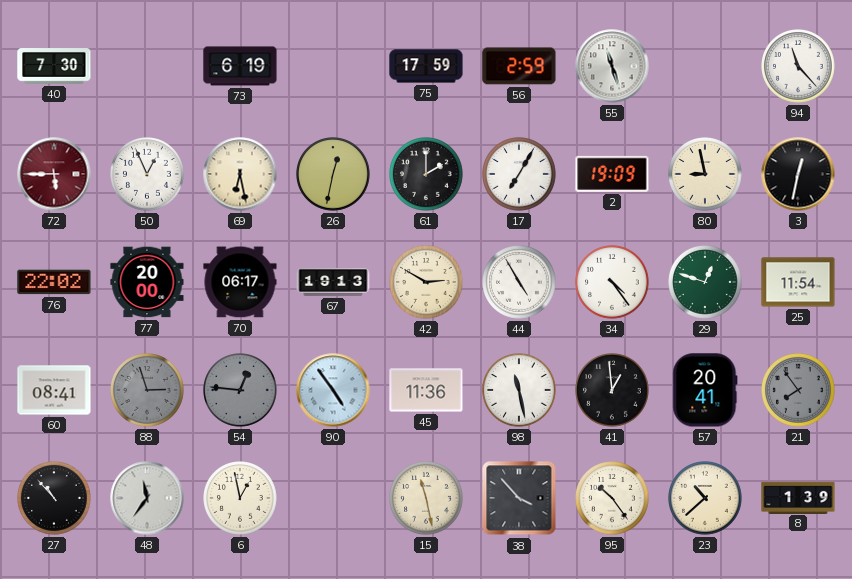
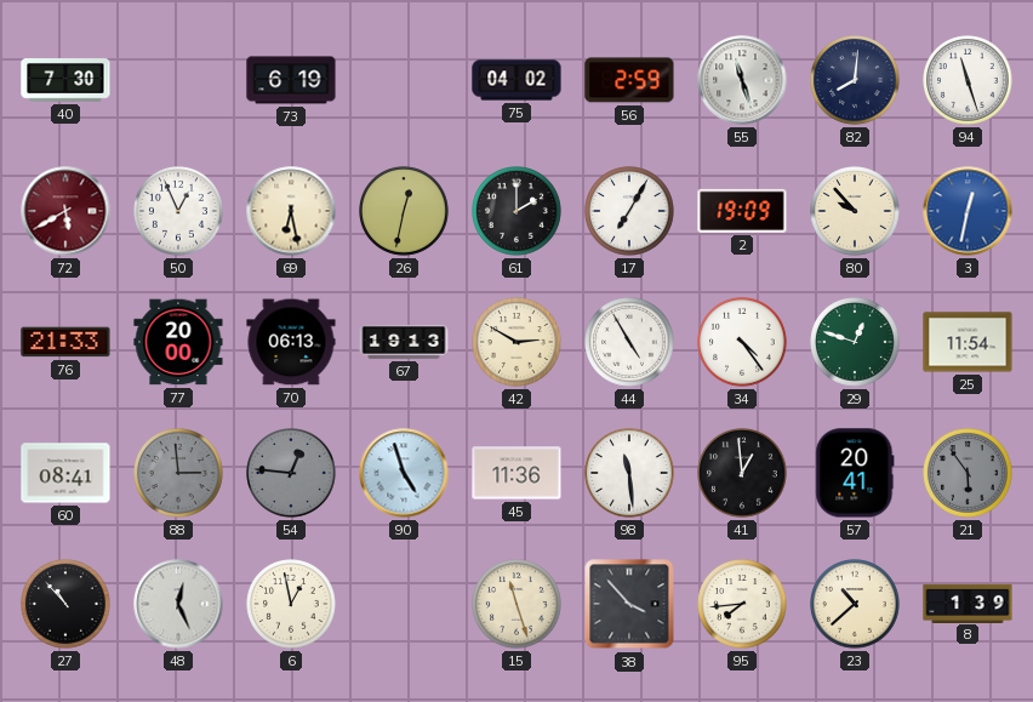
75: 17:59 -> 04:02
82: none -> 8:01
94: 11:23 -> 11:27
72: 5:45 -> 5:40
80: 8:58 -> 9:53
3 dial: black -> blue
76: 22:02 -> 21:33
70: 06:17 -> 06:13
88: 2:57 -> 2:59
90: 4:54 -> 4:57
98: 11:28 -> 11:29
21: 7:54 -> 5:54
48: 11:36 -> 12:26
15: 11:28 -> 11:27
95: 10:24 -> 7:44
